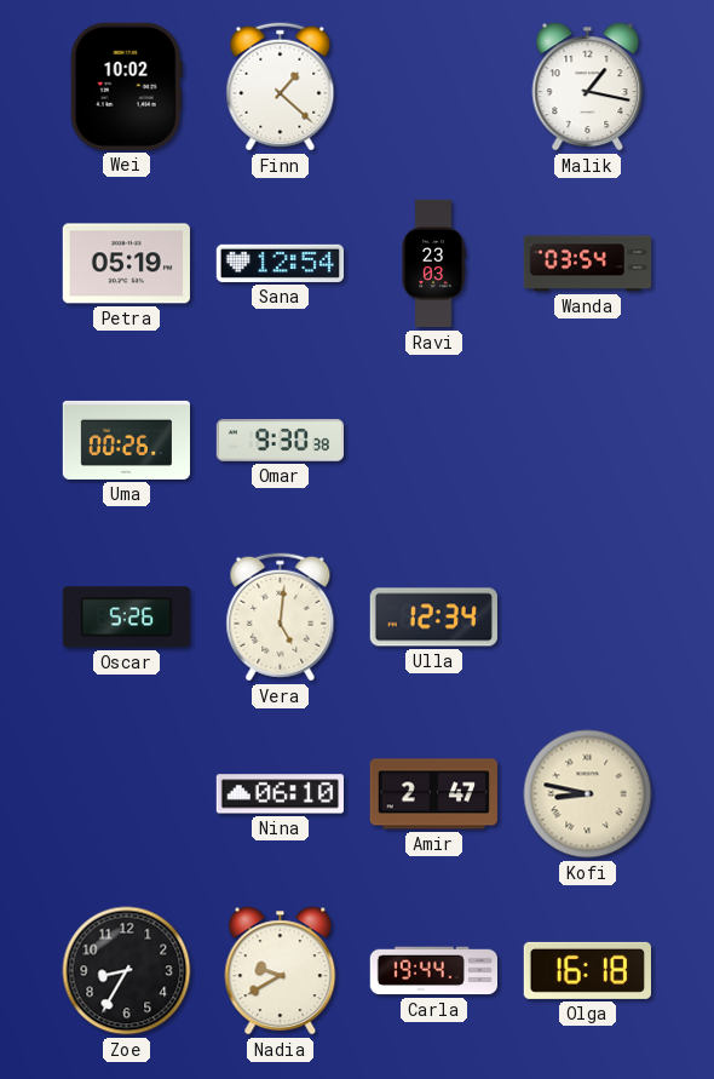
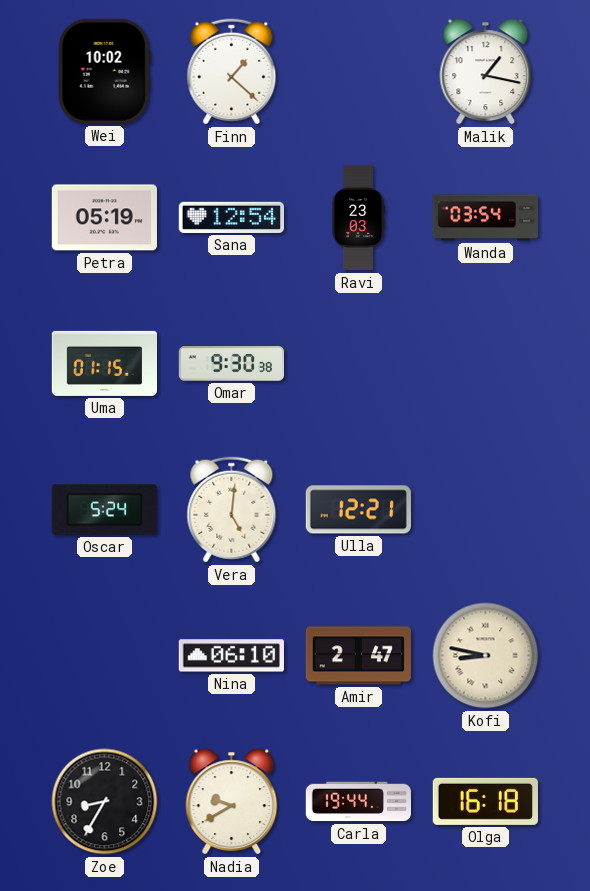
Uma: 00:26 -> 01:15
Oscar: 5:26 -> 5:24
Ulla: 12:34 -> 12:21
